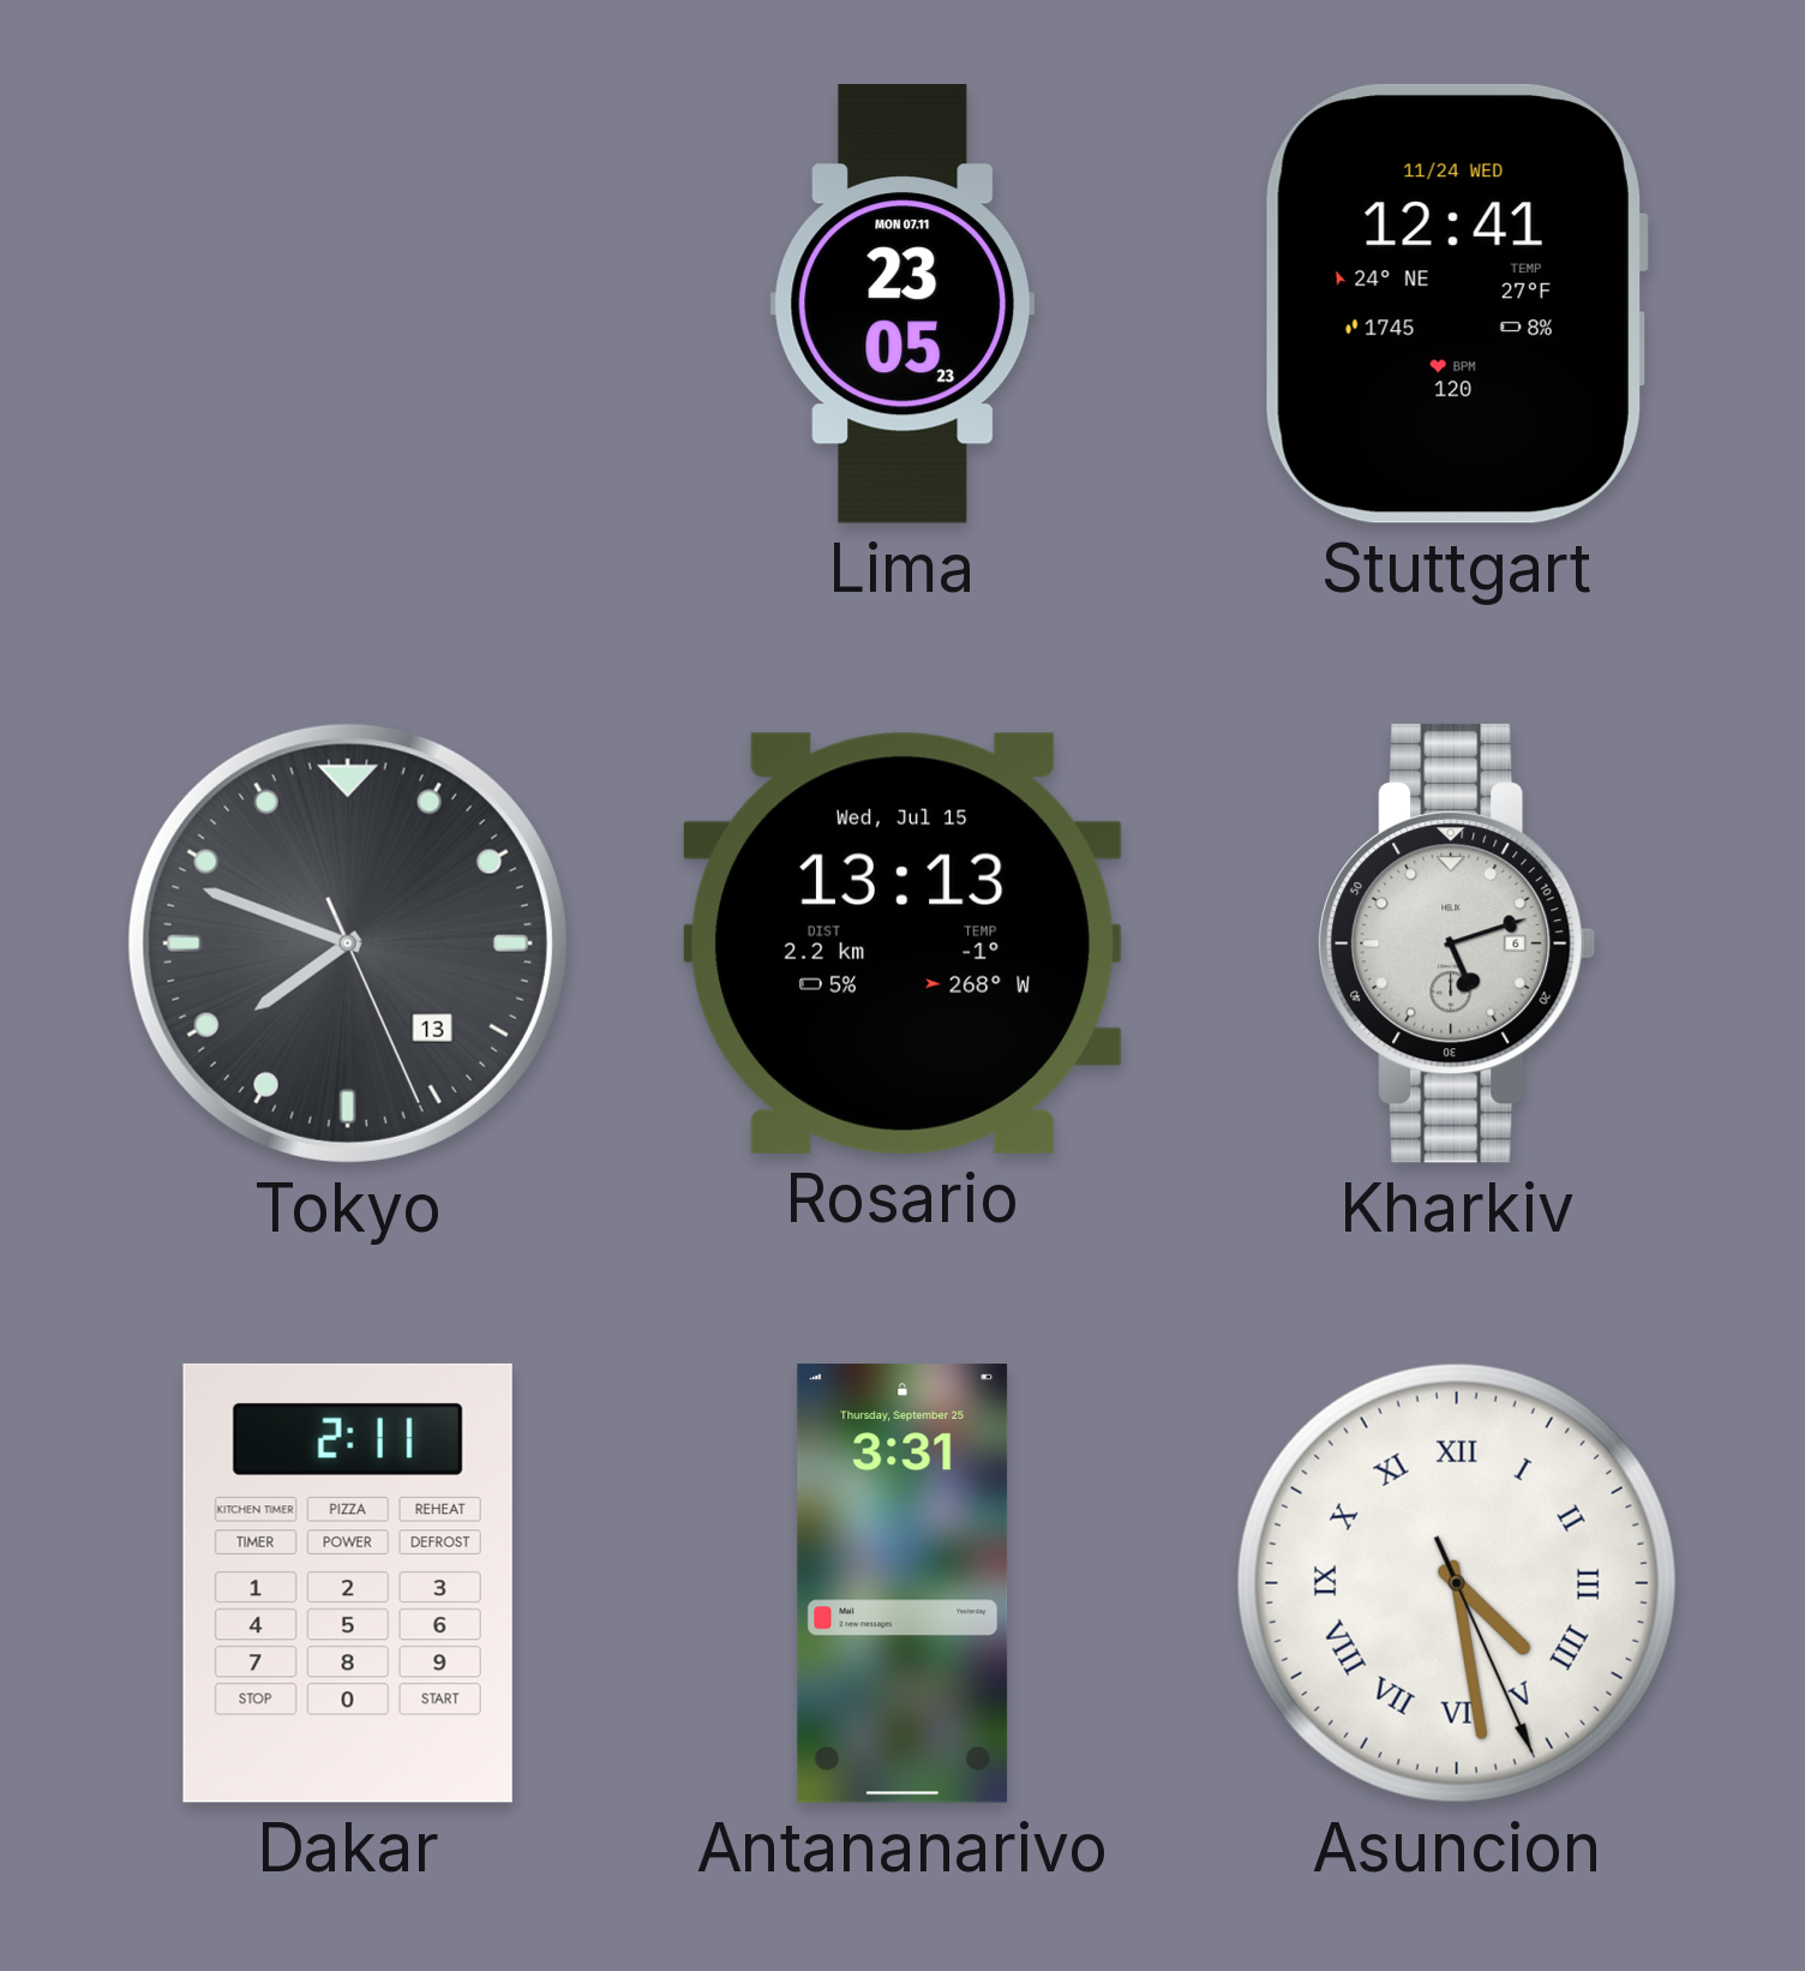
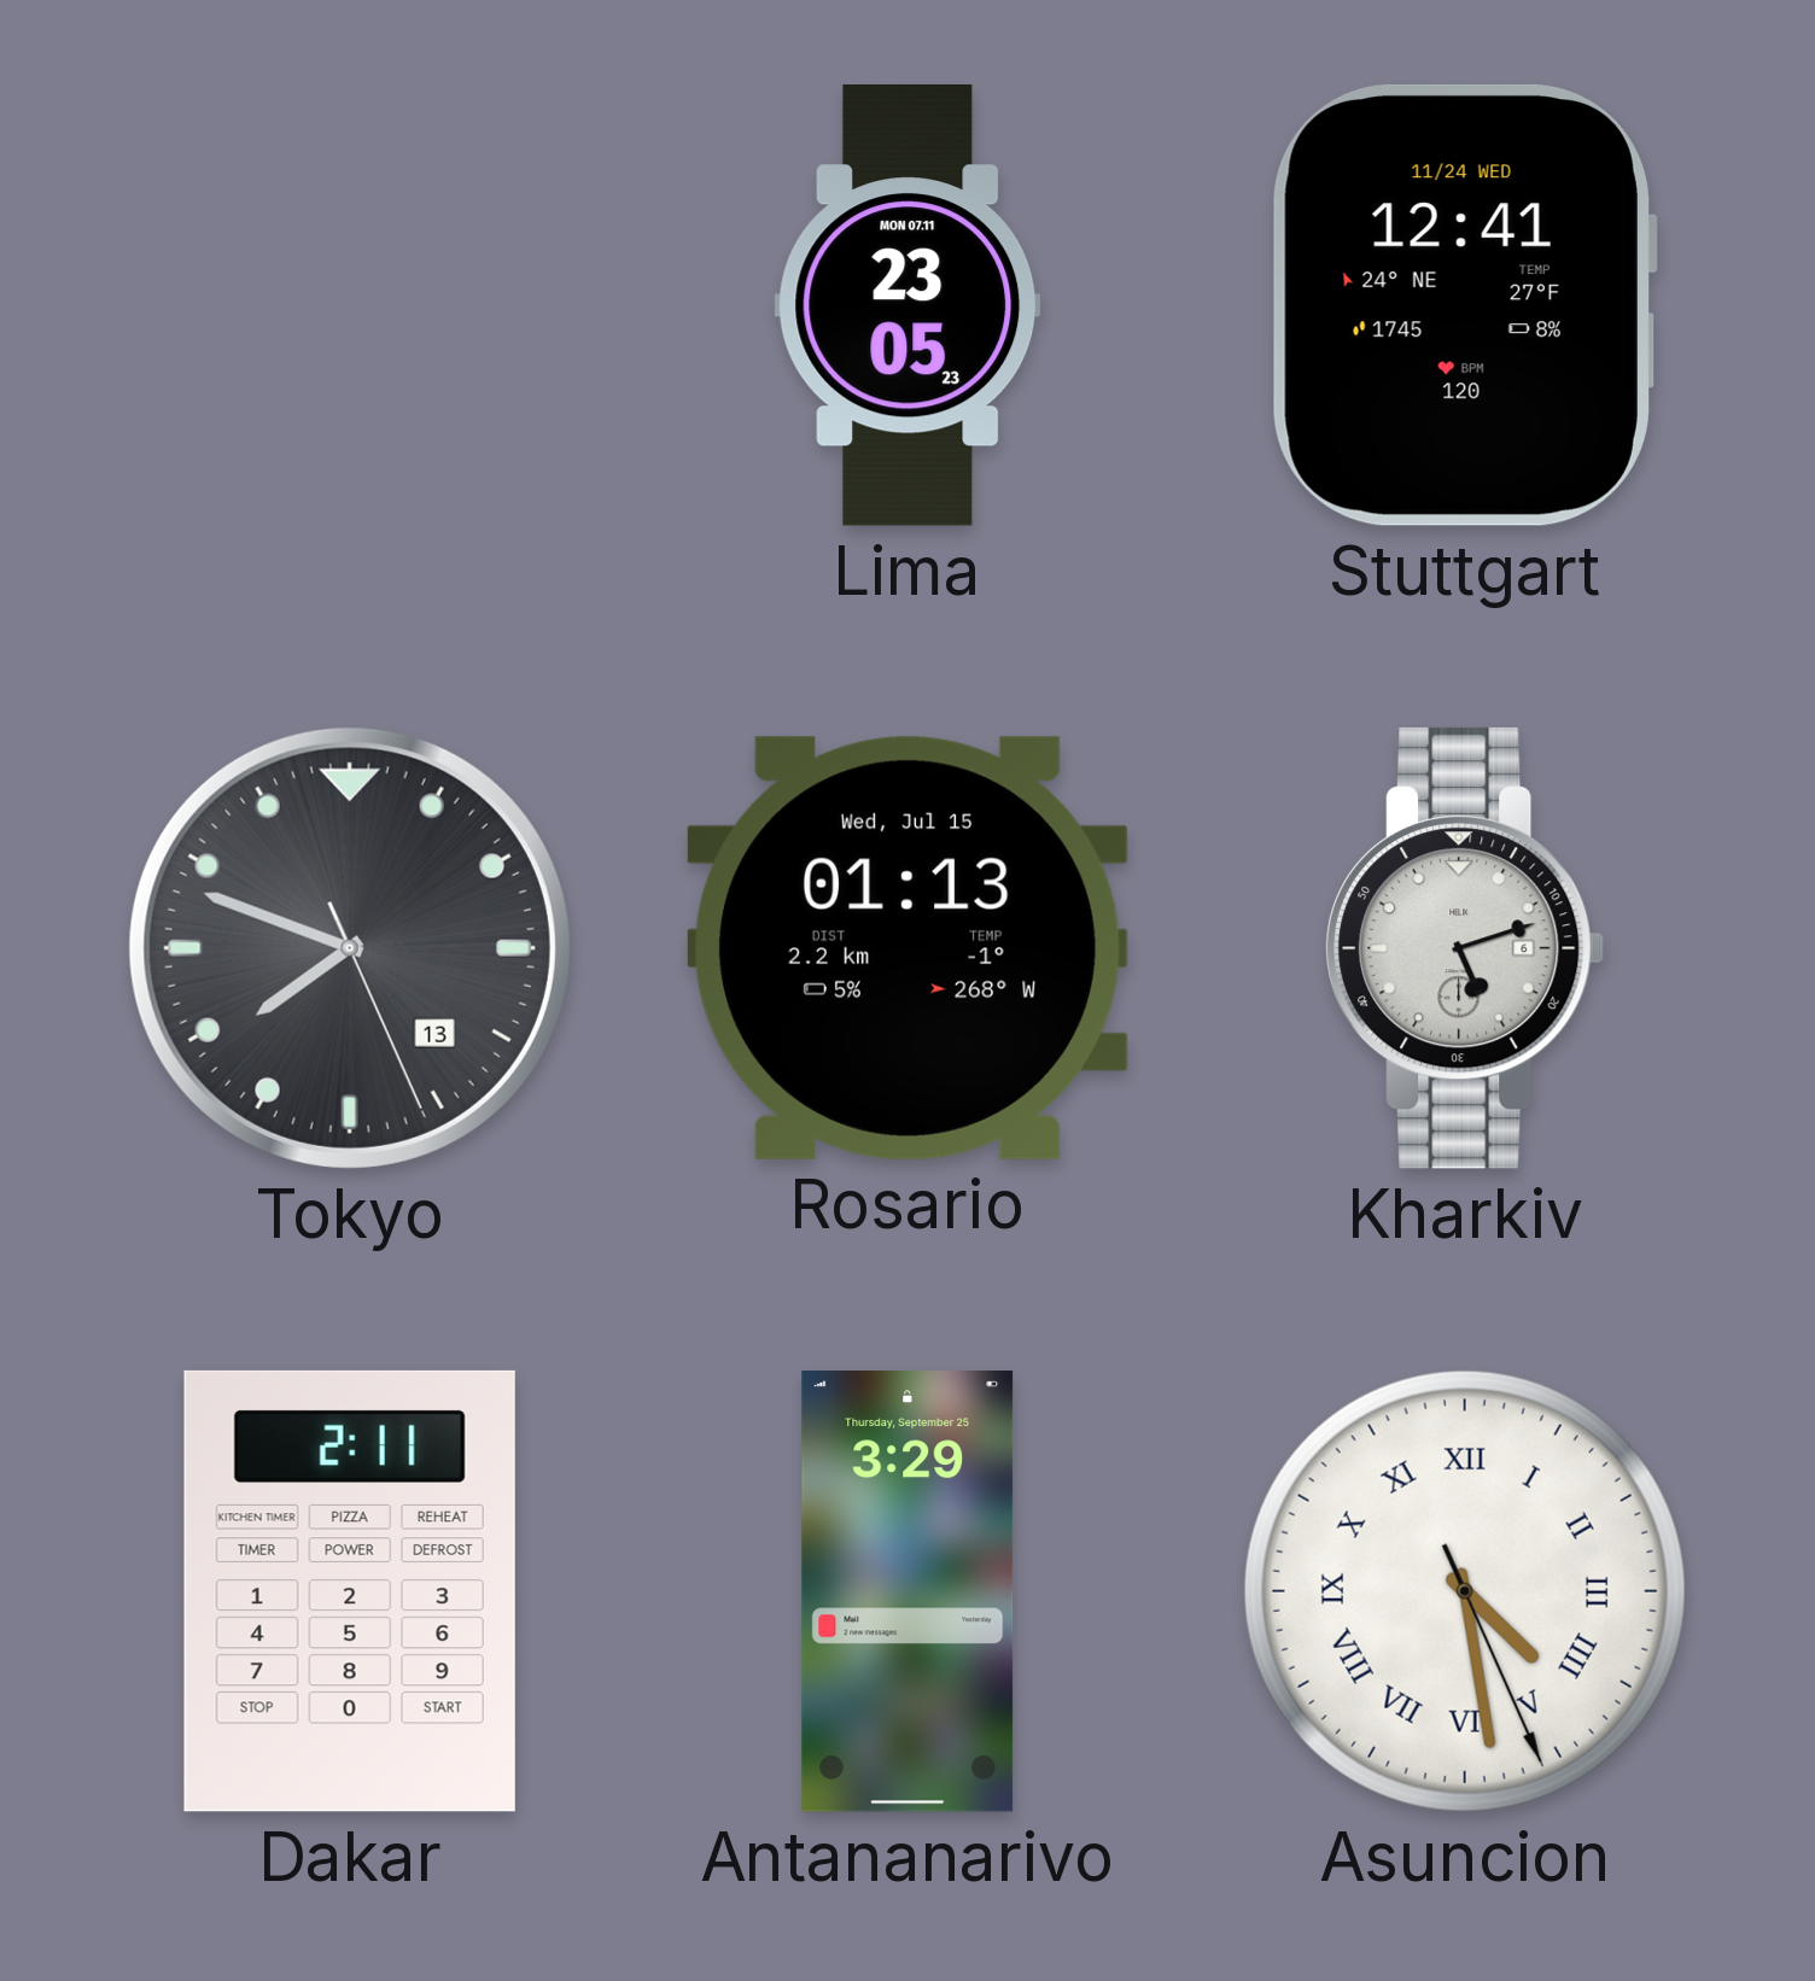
Rosario: 13:13 -> 01:13
Antananarivo: 3:31 -> 3:29
